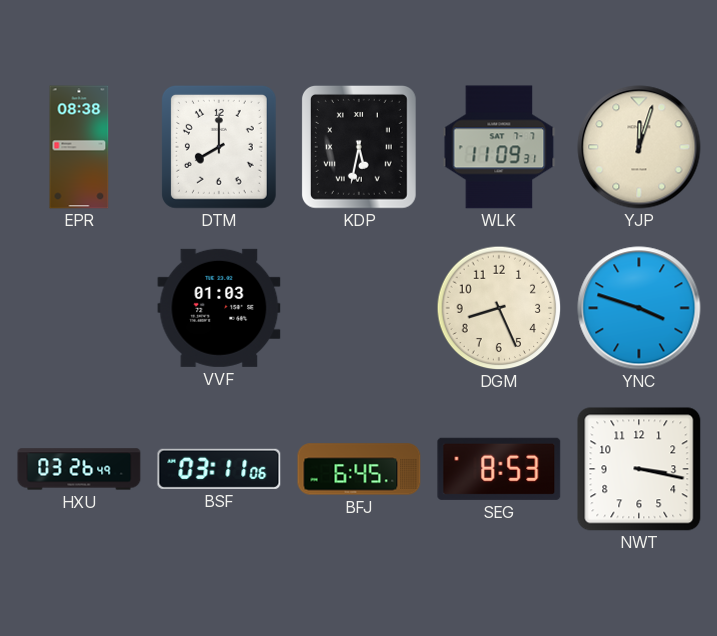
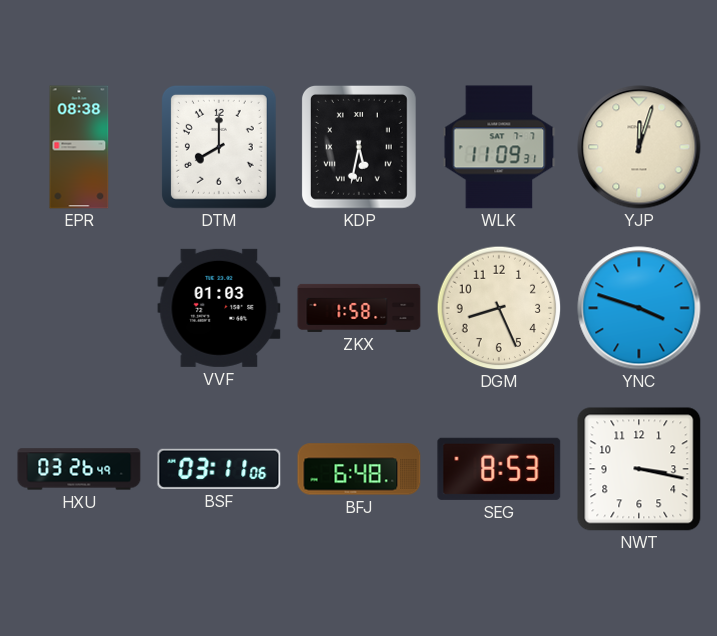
ZKX: none -> 1:58
BFJ: 6:45 -> 6:48
